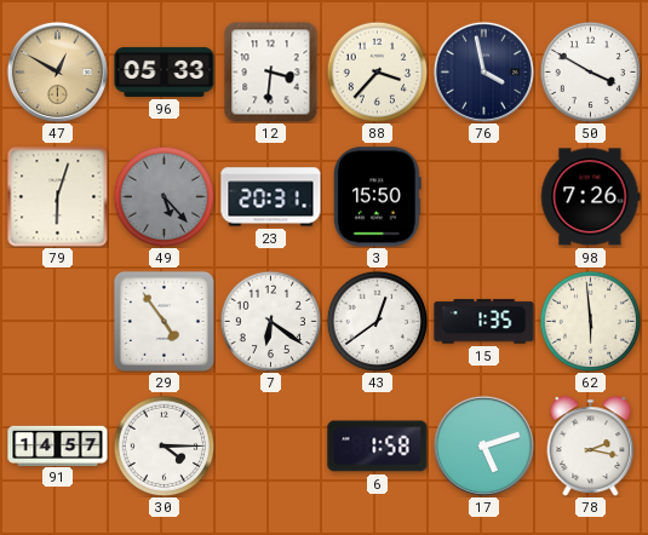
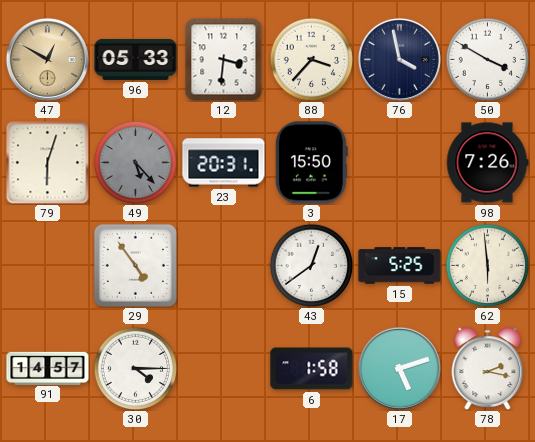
7: 6:21 -> none
15: 1:35 -> 5:25
